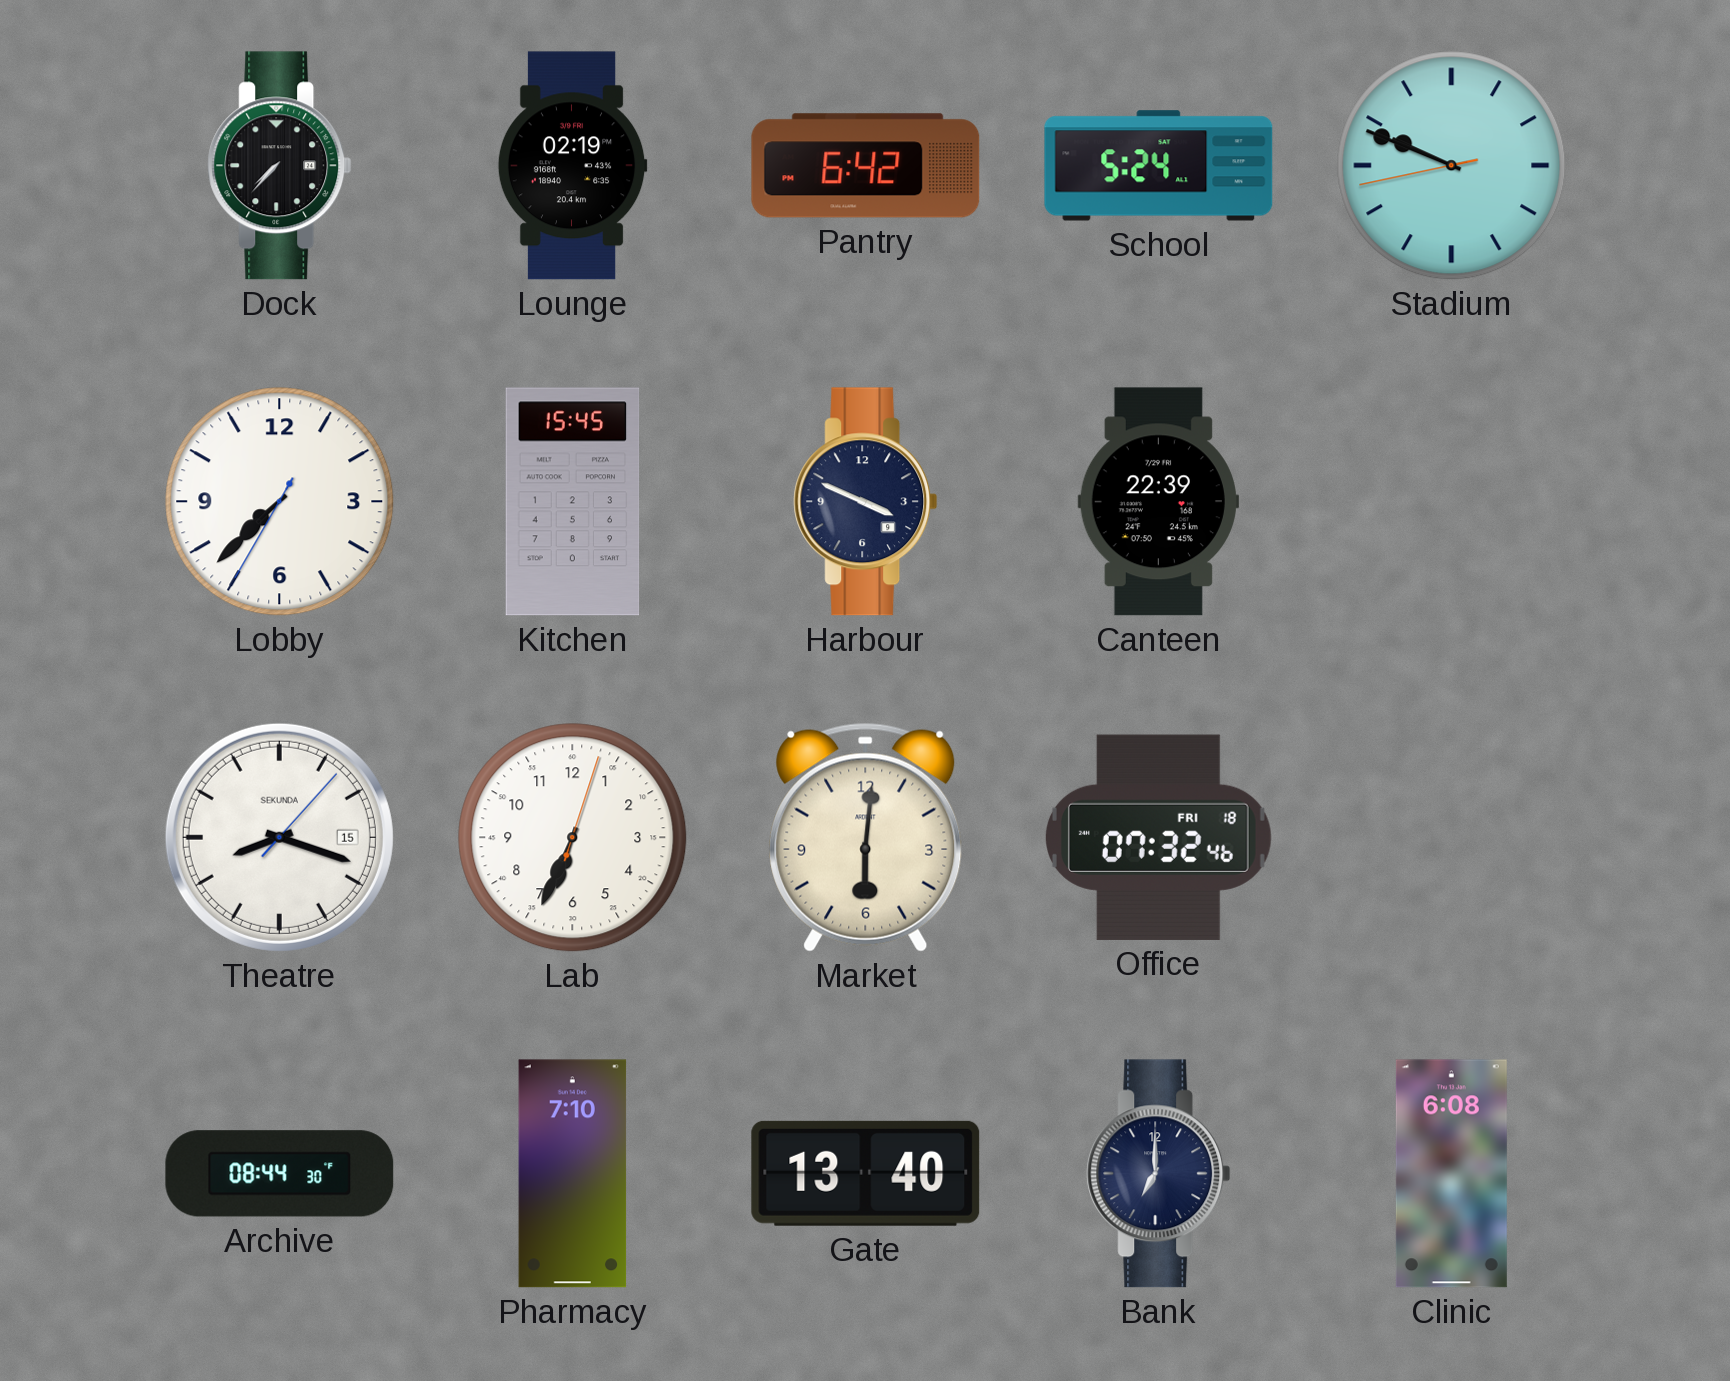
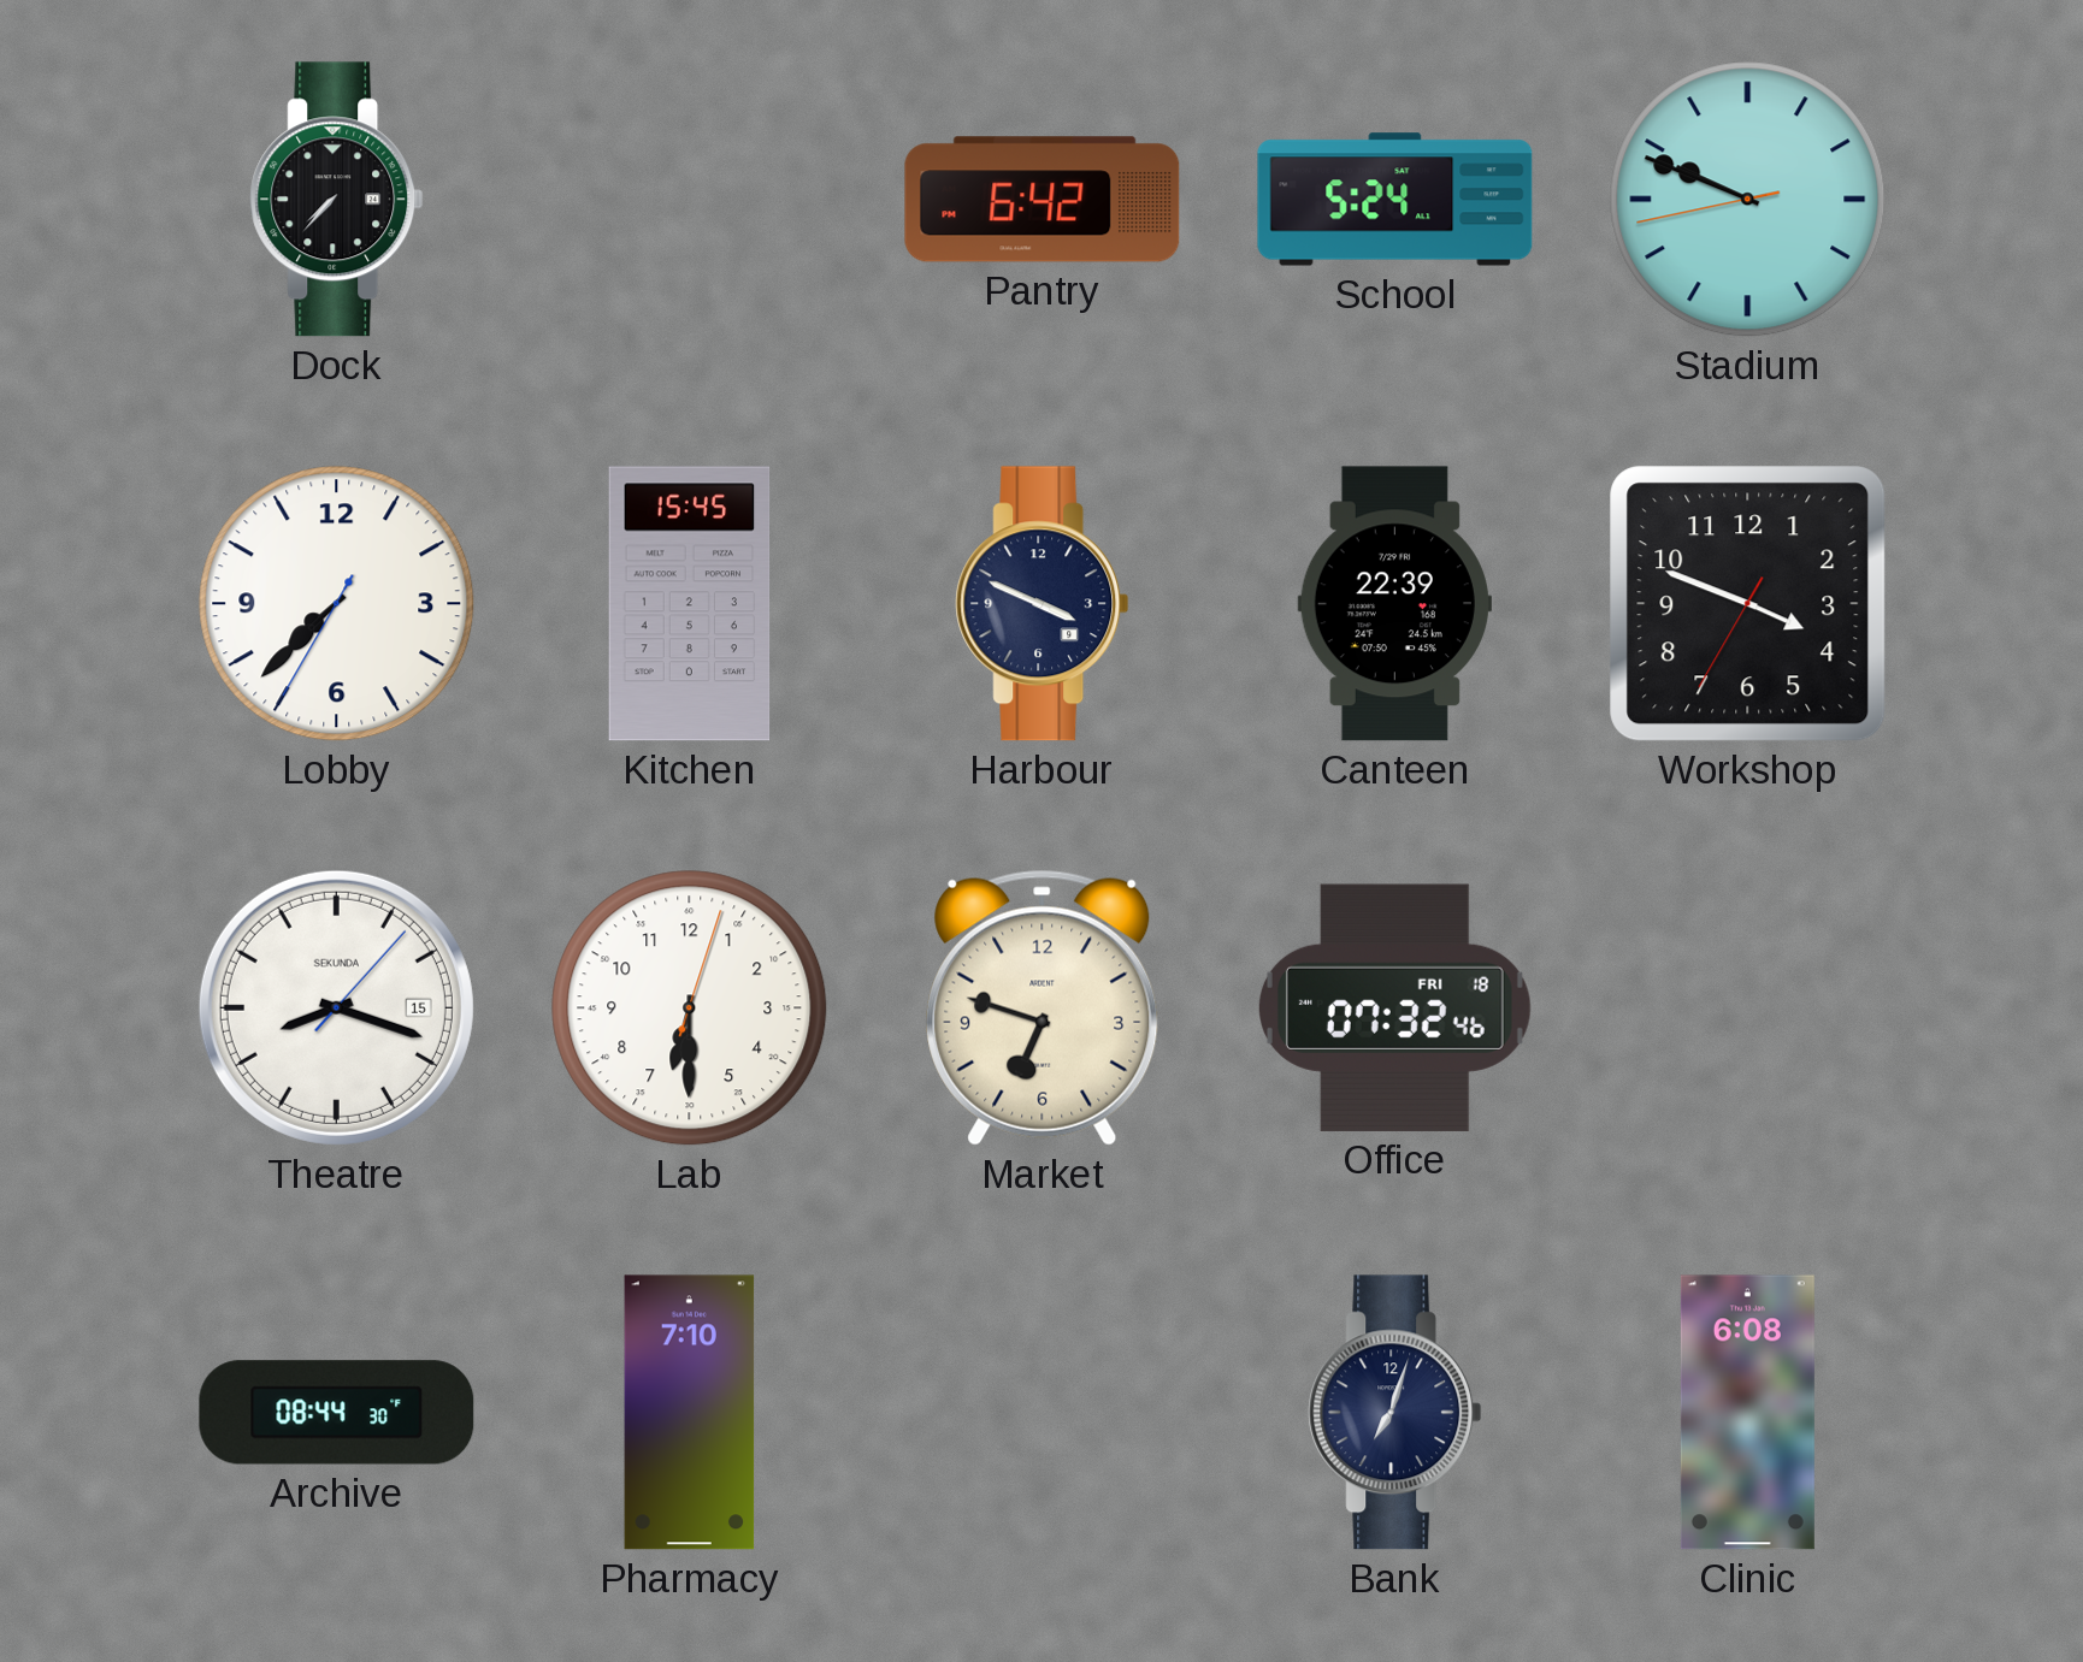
Lounge: 02:19 -> none
Workshop: none -> 3:48
Lab: 6:34 -> 6:30
Market: 6:01 -> 6:48
Gate: 13:40 -> none
Bank: 7:00 -> 7:03
